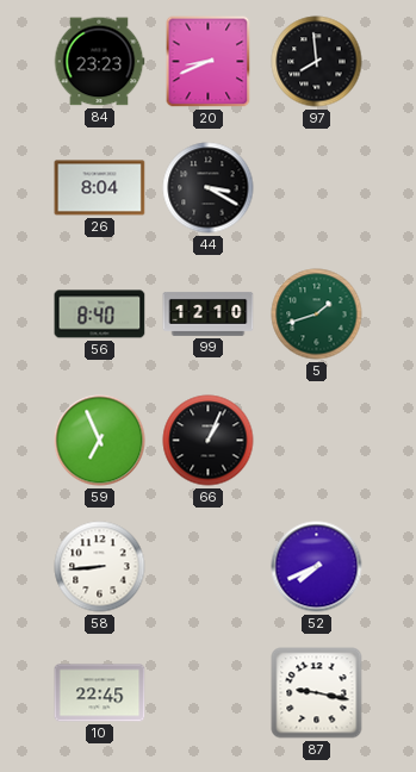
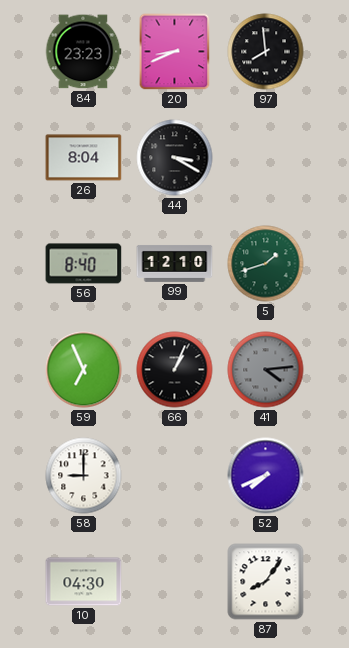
41: none -> 4:14
58: 8:44 -> 9:00
10: 22:45 -> 04:30
87: 9:17 -> 8:06
